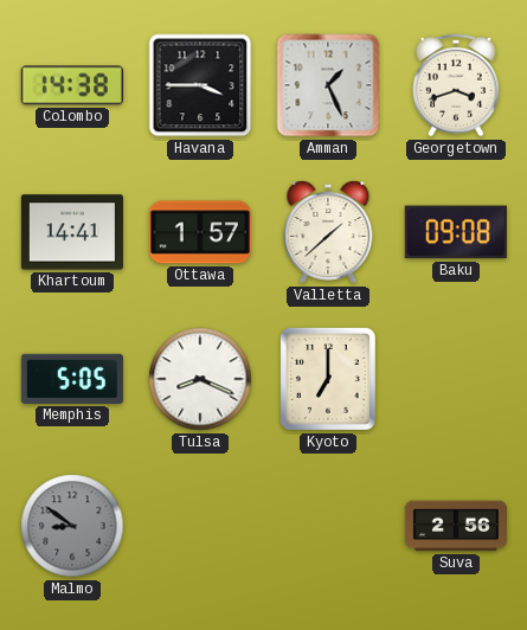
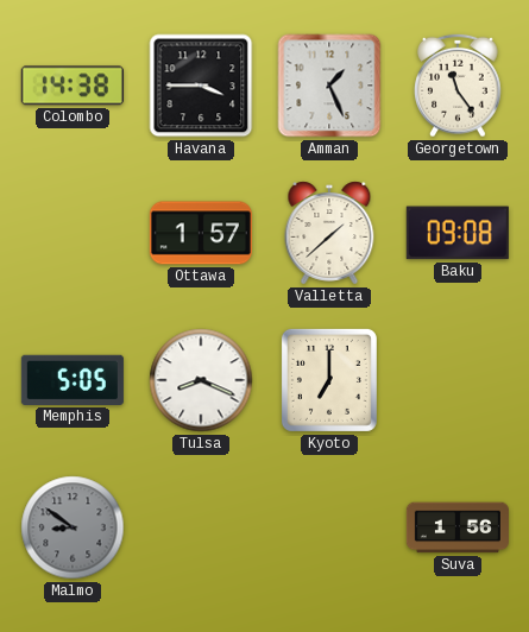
Georgetown: 3:42 -> 11:24
Khartoum: 14:41 -> none
Suva: 2:56 -> 1:56
